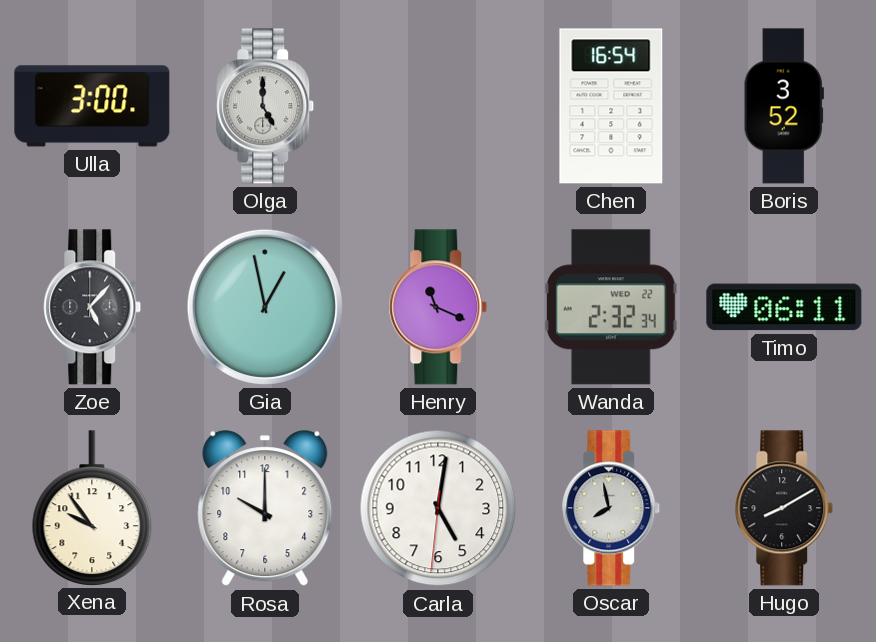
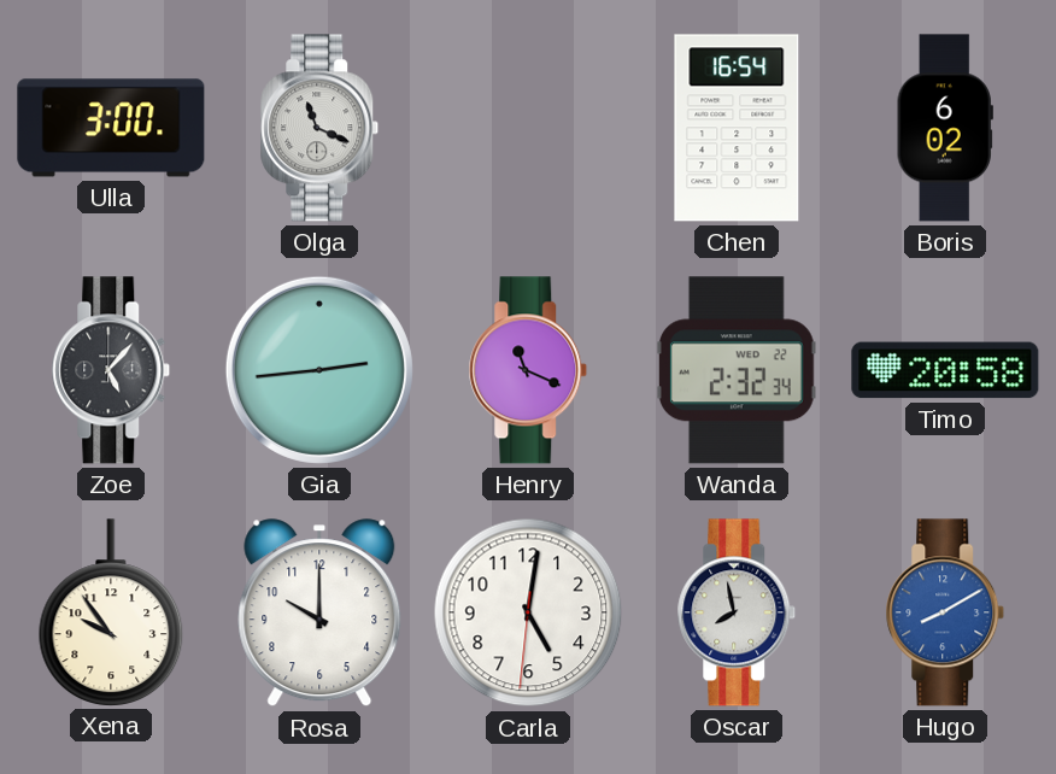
Olga: 5:00 -> 11:19
Boris: 3:52 -> 6:02
Gia: 12:58 -> 2:44
Timo: 06:11 -> 20:58
Hugo dial: black -> blue
